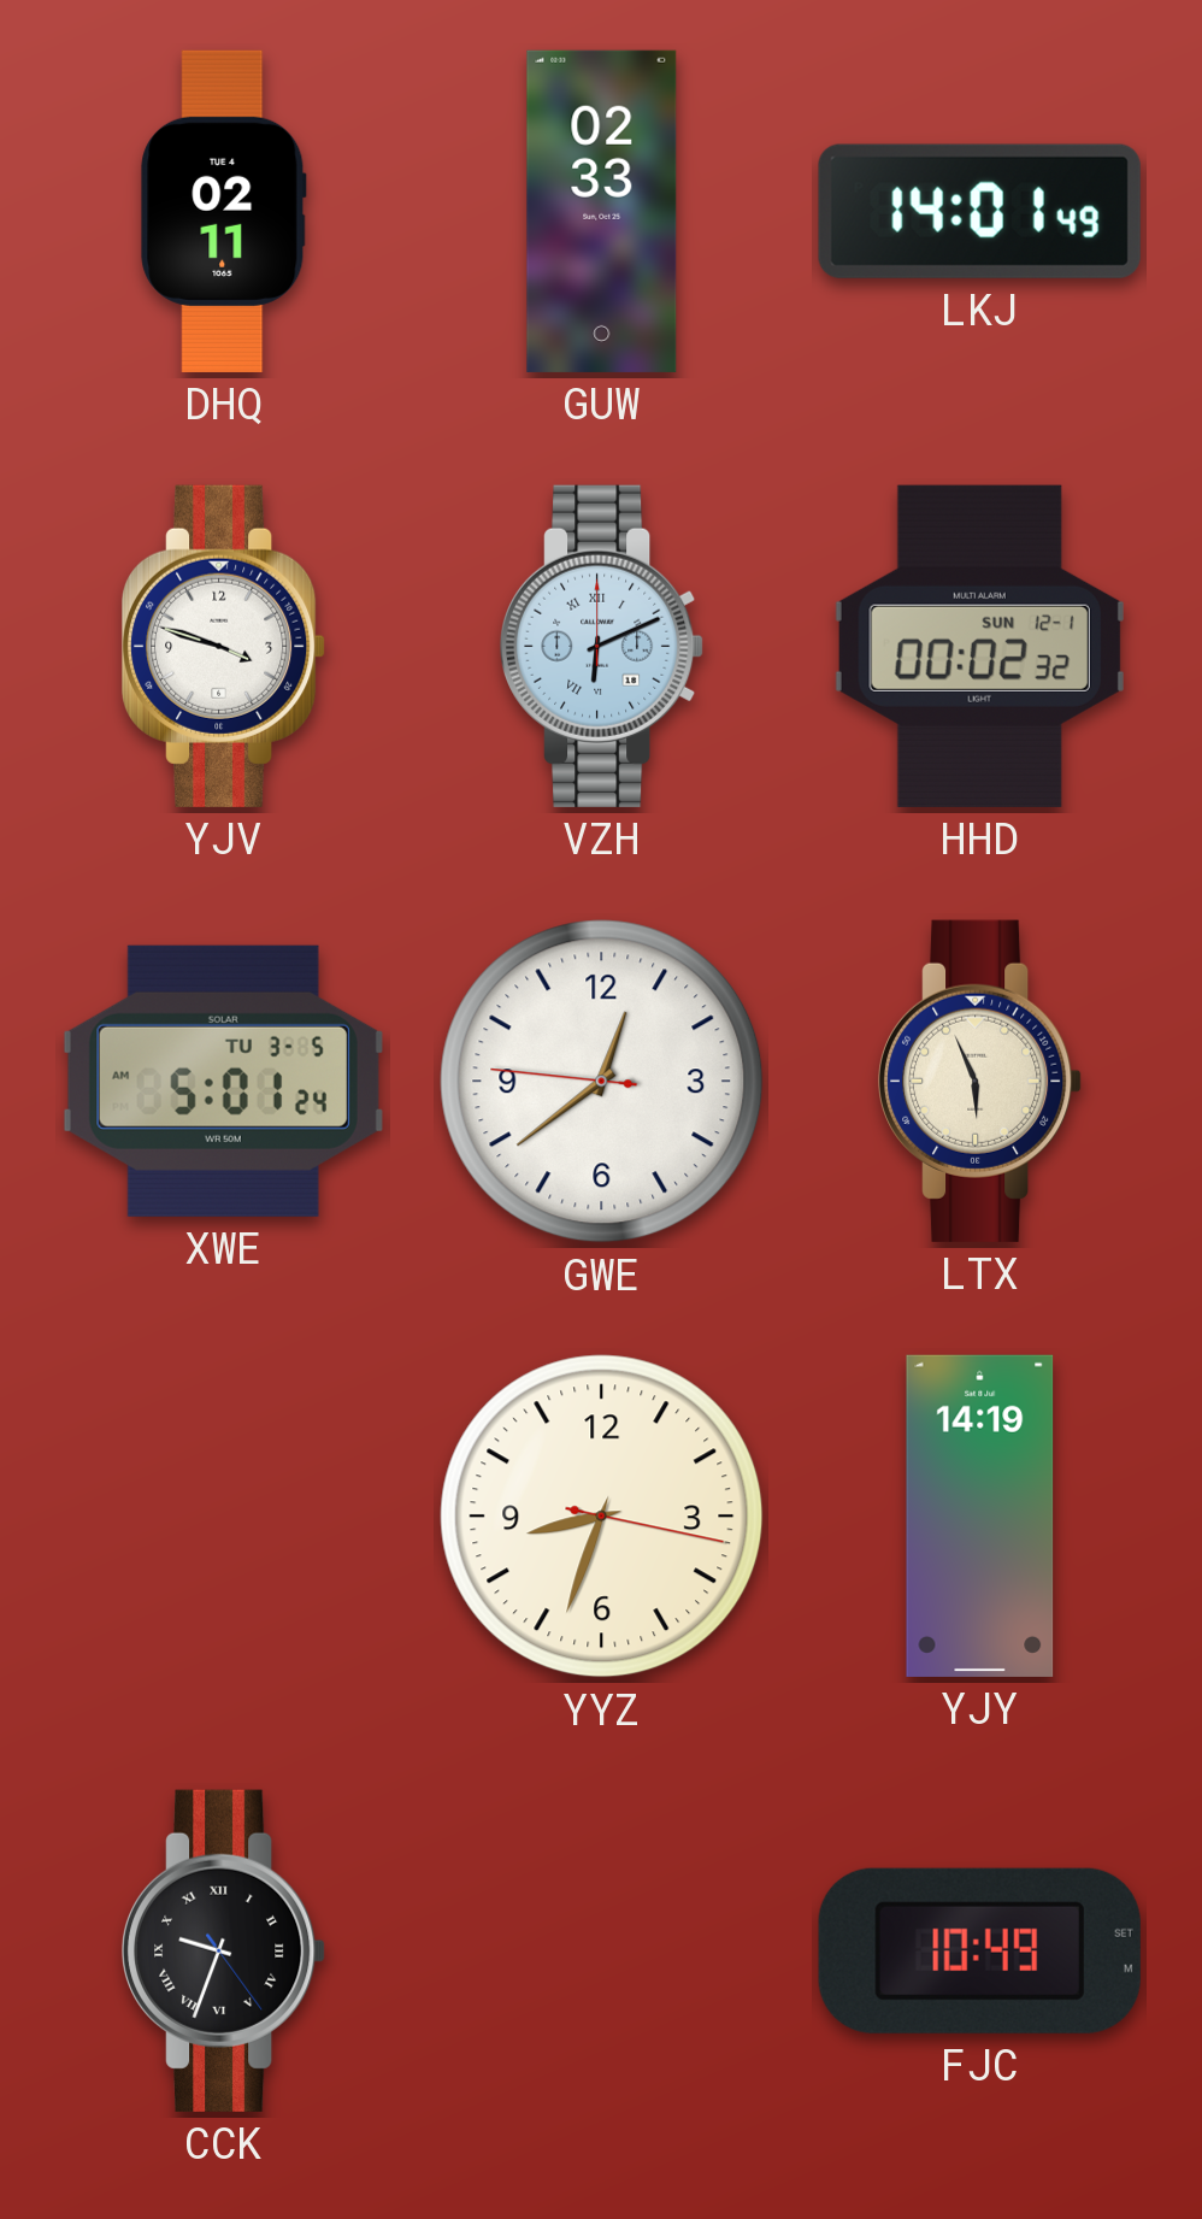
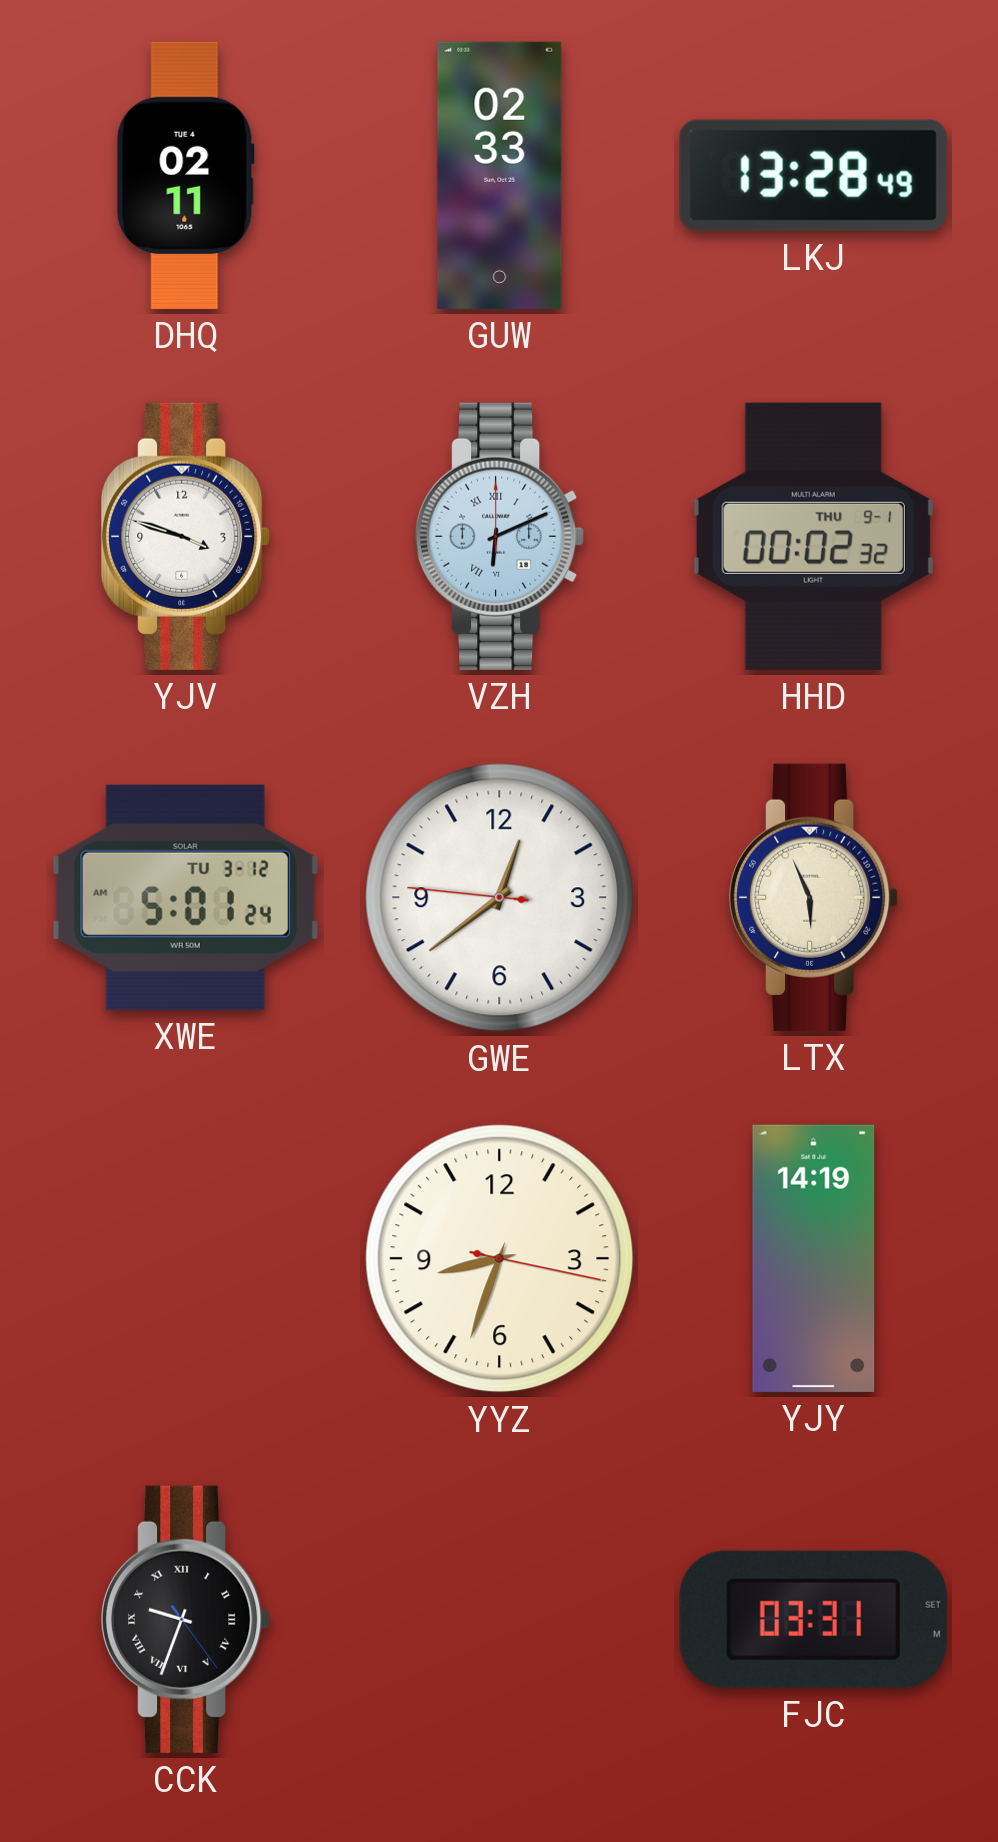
LKJ: 14:01 -> 13:28
HHD date: SUN 12-1 -> THU 9-1
XWE date: TU 3-5 -> TU 3-12
FJC: 10:49 -> 03:31
